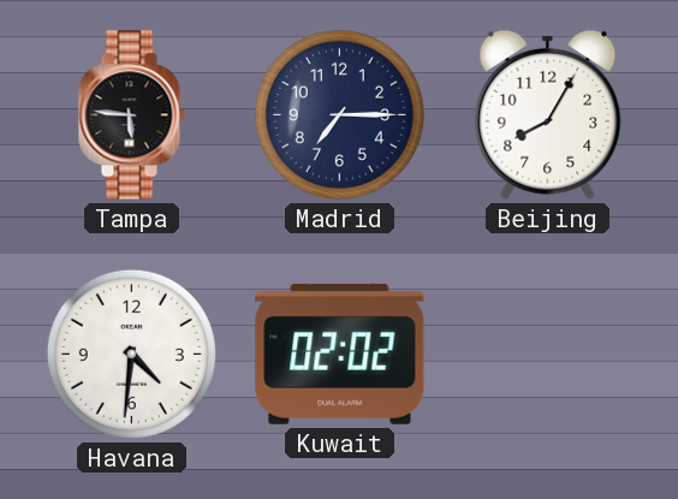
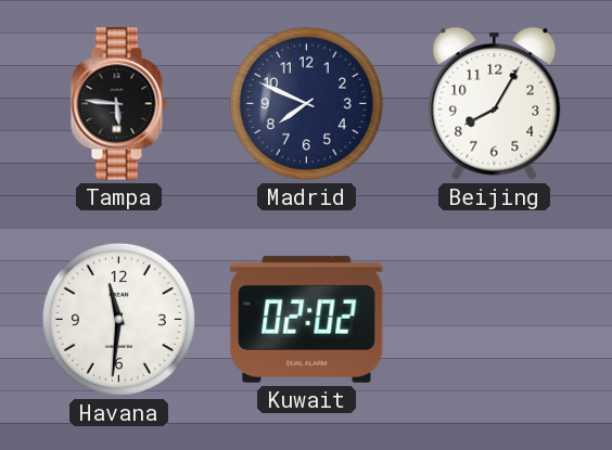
Madrid: 7:15 -> 7:49
Havana: 4:31 -> 11:31
